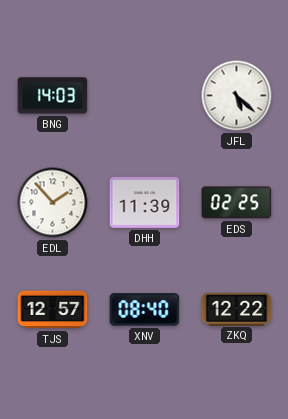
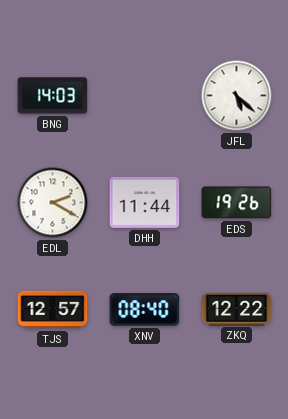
EDL: 1:53 -> 2:20
DHH: 11:39 -> 11:44
EDS: 02:25 -> 19:26
